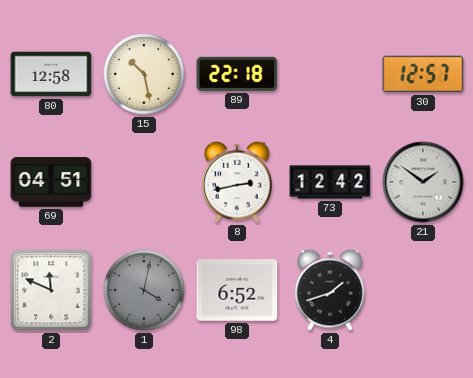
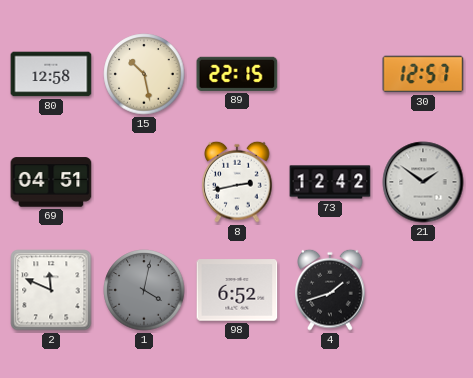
89: 22:18 -> 22:15
